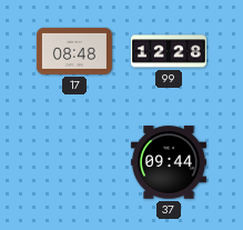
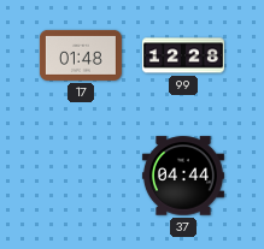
17: 08:48 -> 01:48
37: 09:44 -> 04:44
